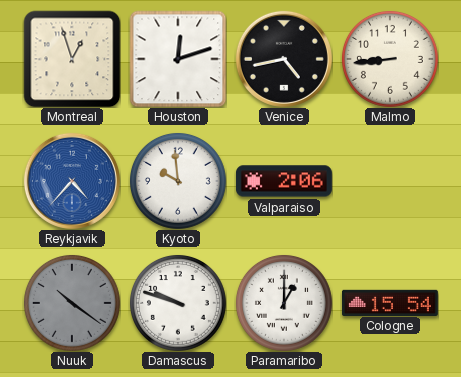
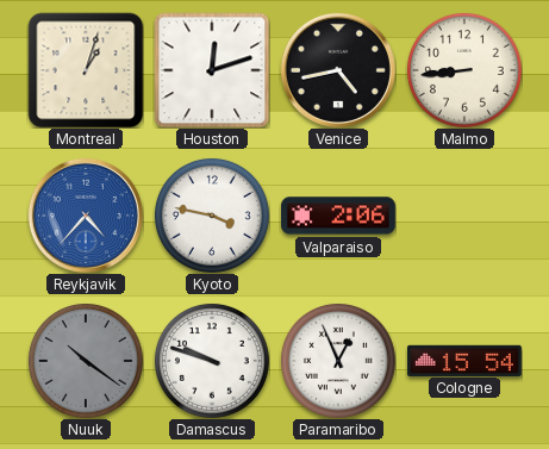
Montreal: 12:57 -> 1:03
Kyoto: 9:59 -> 3:47
Paramaribo: 1:00 -> 12:56
